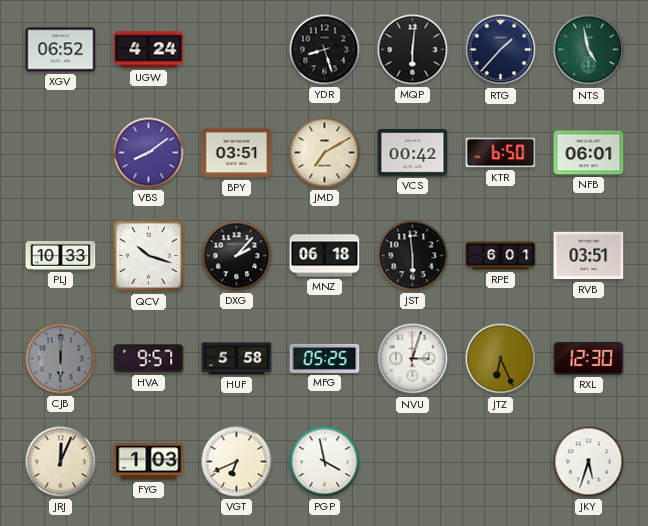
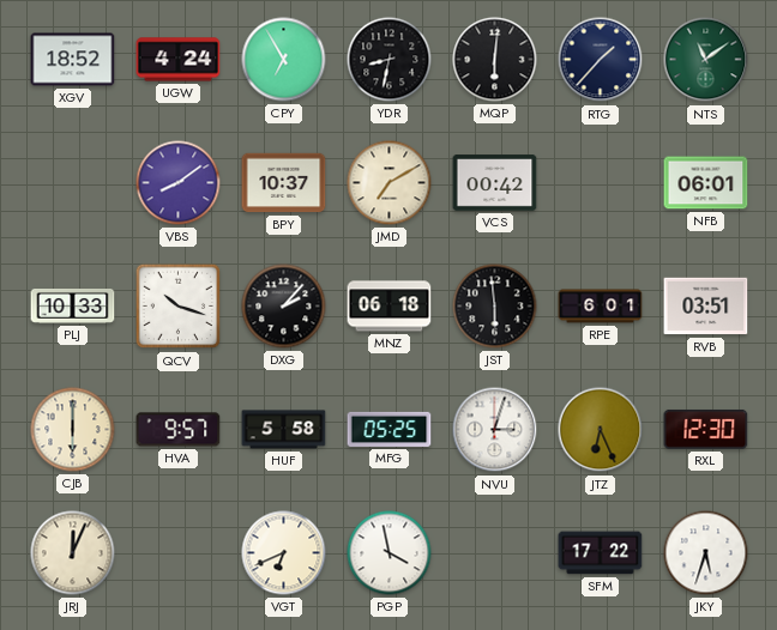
XGV: 06:52 -> 18:52
CPY: none -> 6:55
YDR: 8:27 -> 8:32
NTS: 4:58 -> 11:09
BPY: 03:51 -> 10:37
KTR: 6:50 -> none
CJB dial: grey -> cream
FYG: 1:03 -> none
SFM: none -> 17:22
